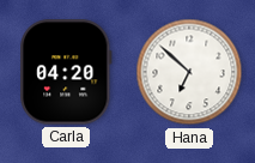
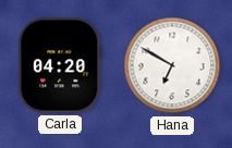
Hana: 6:52 -> 6:50
